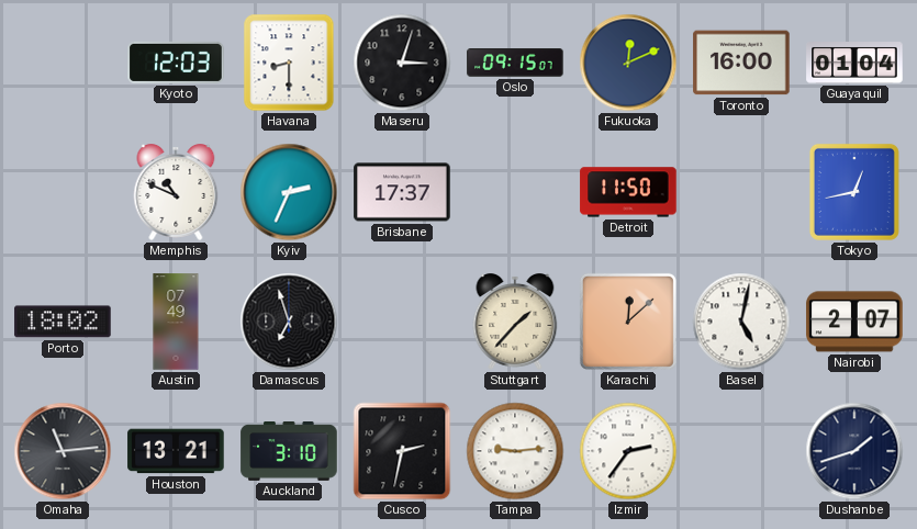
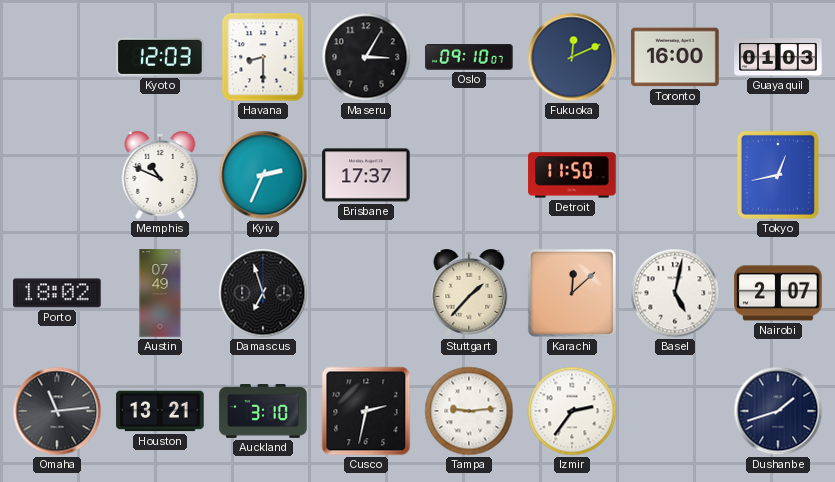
Maseru: 3:03 -> 3:05
Oslo: 09:15 -> 09:10
Guayaquil: 01:04 -> 01:03
